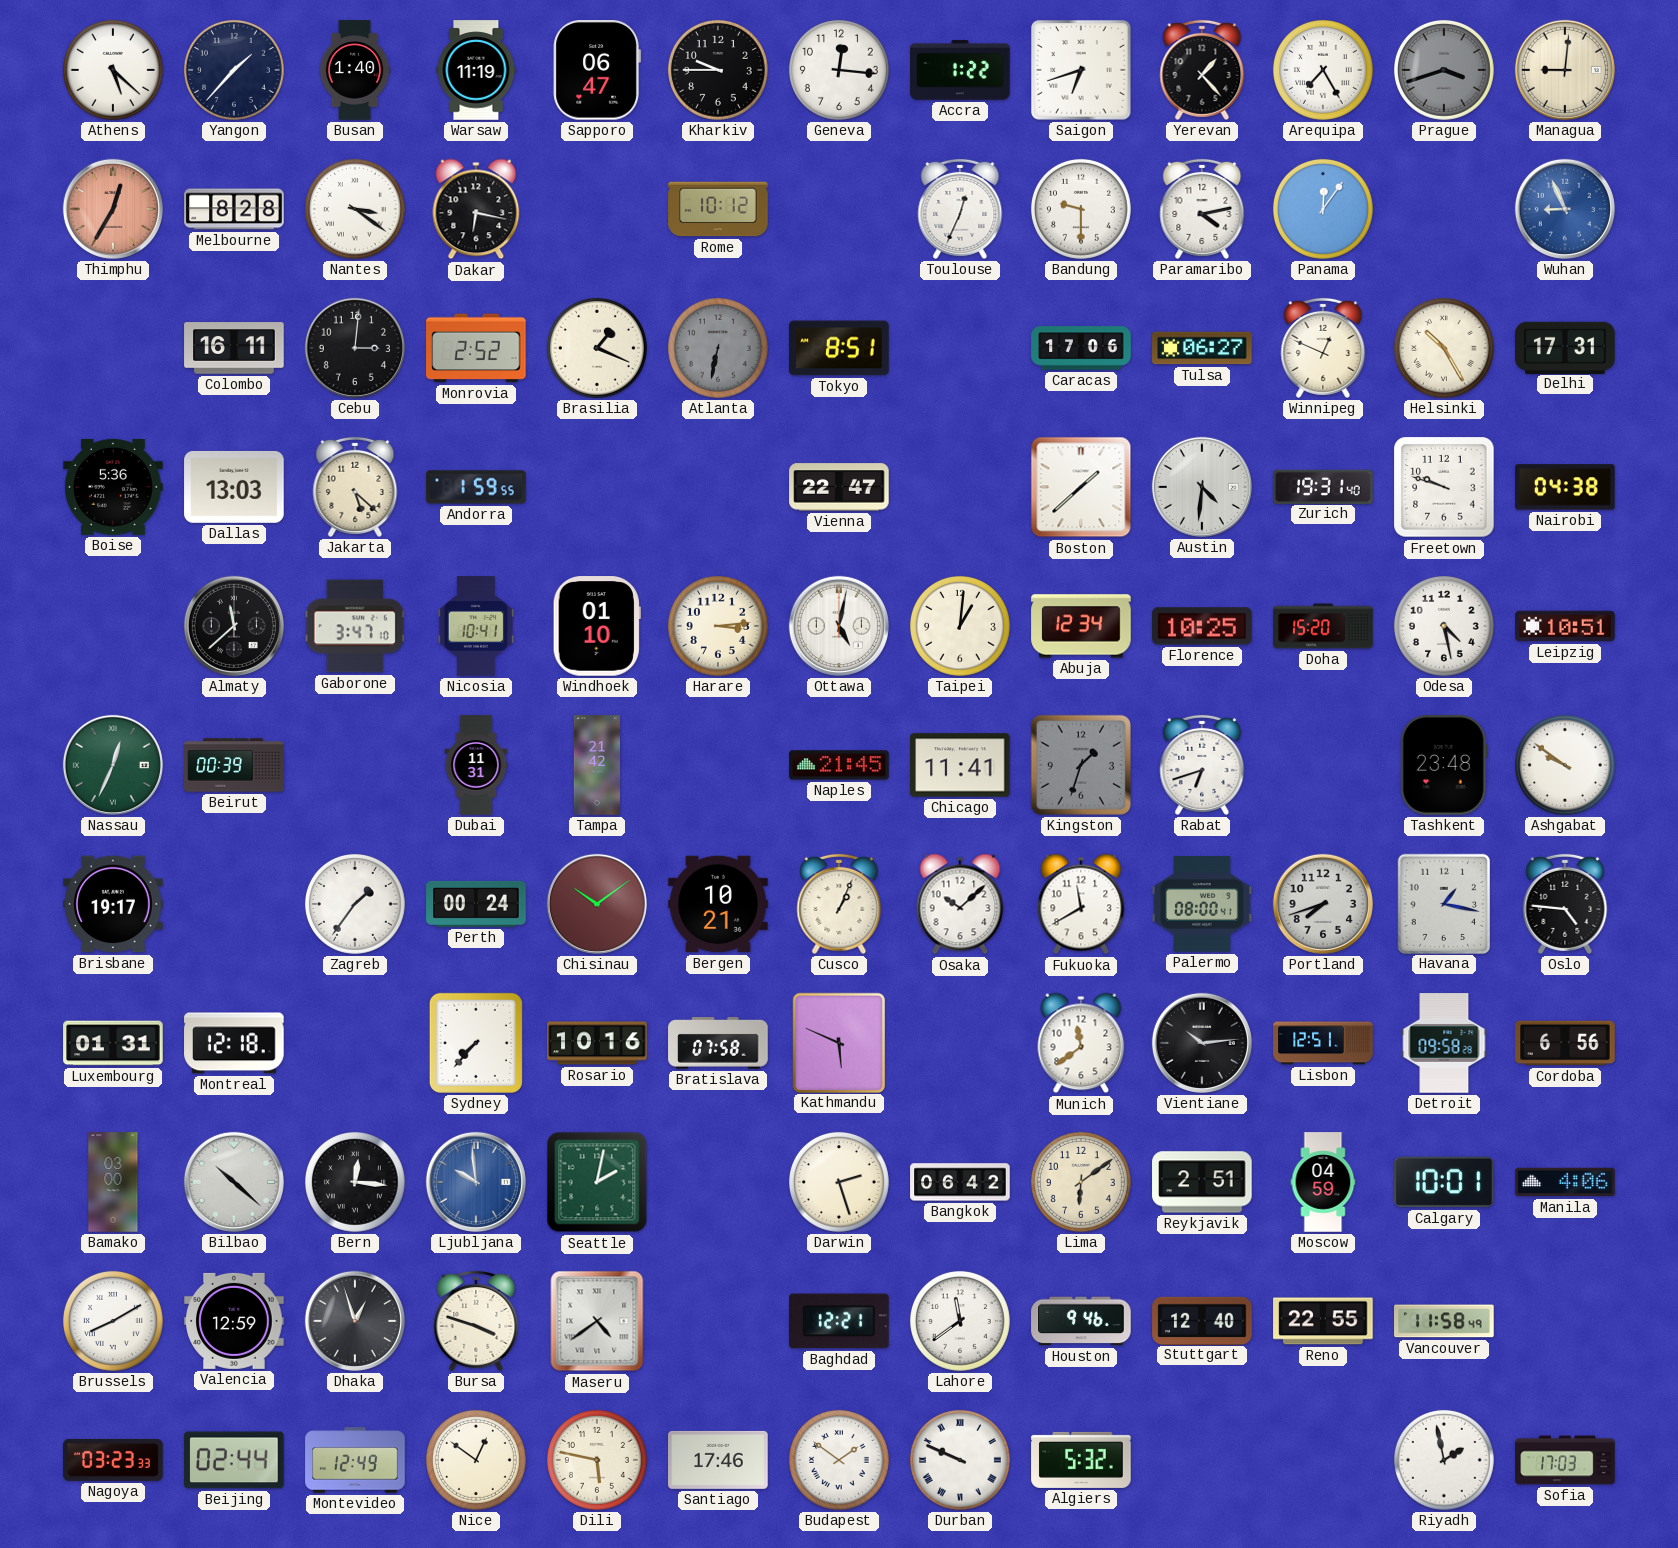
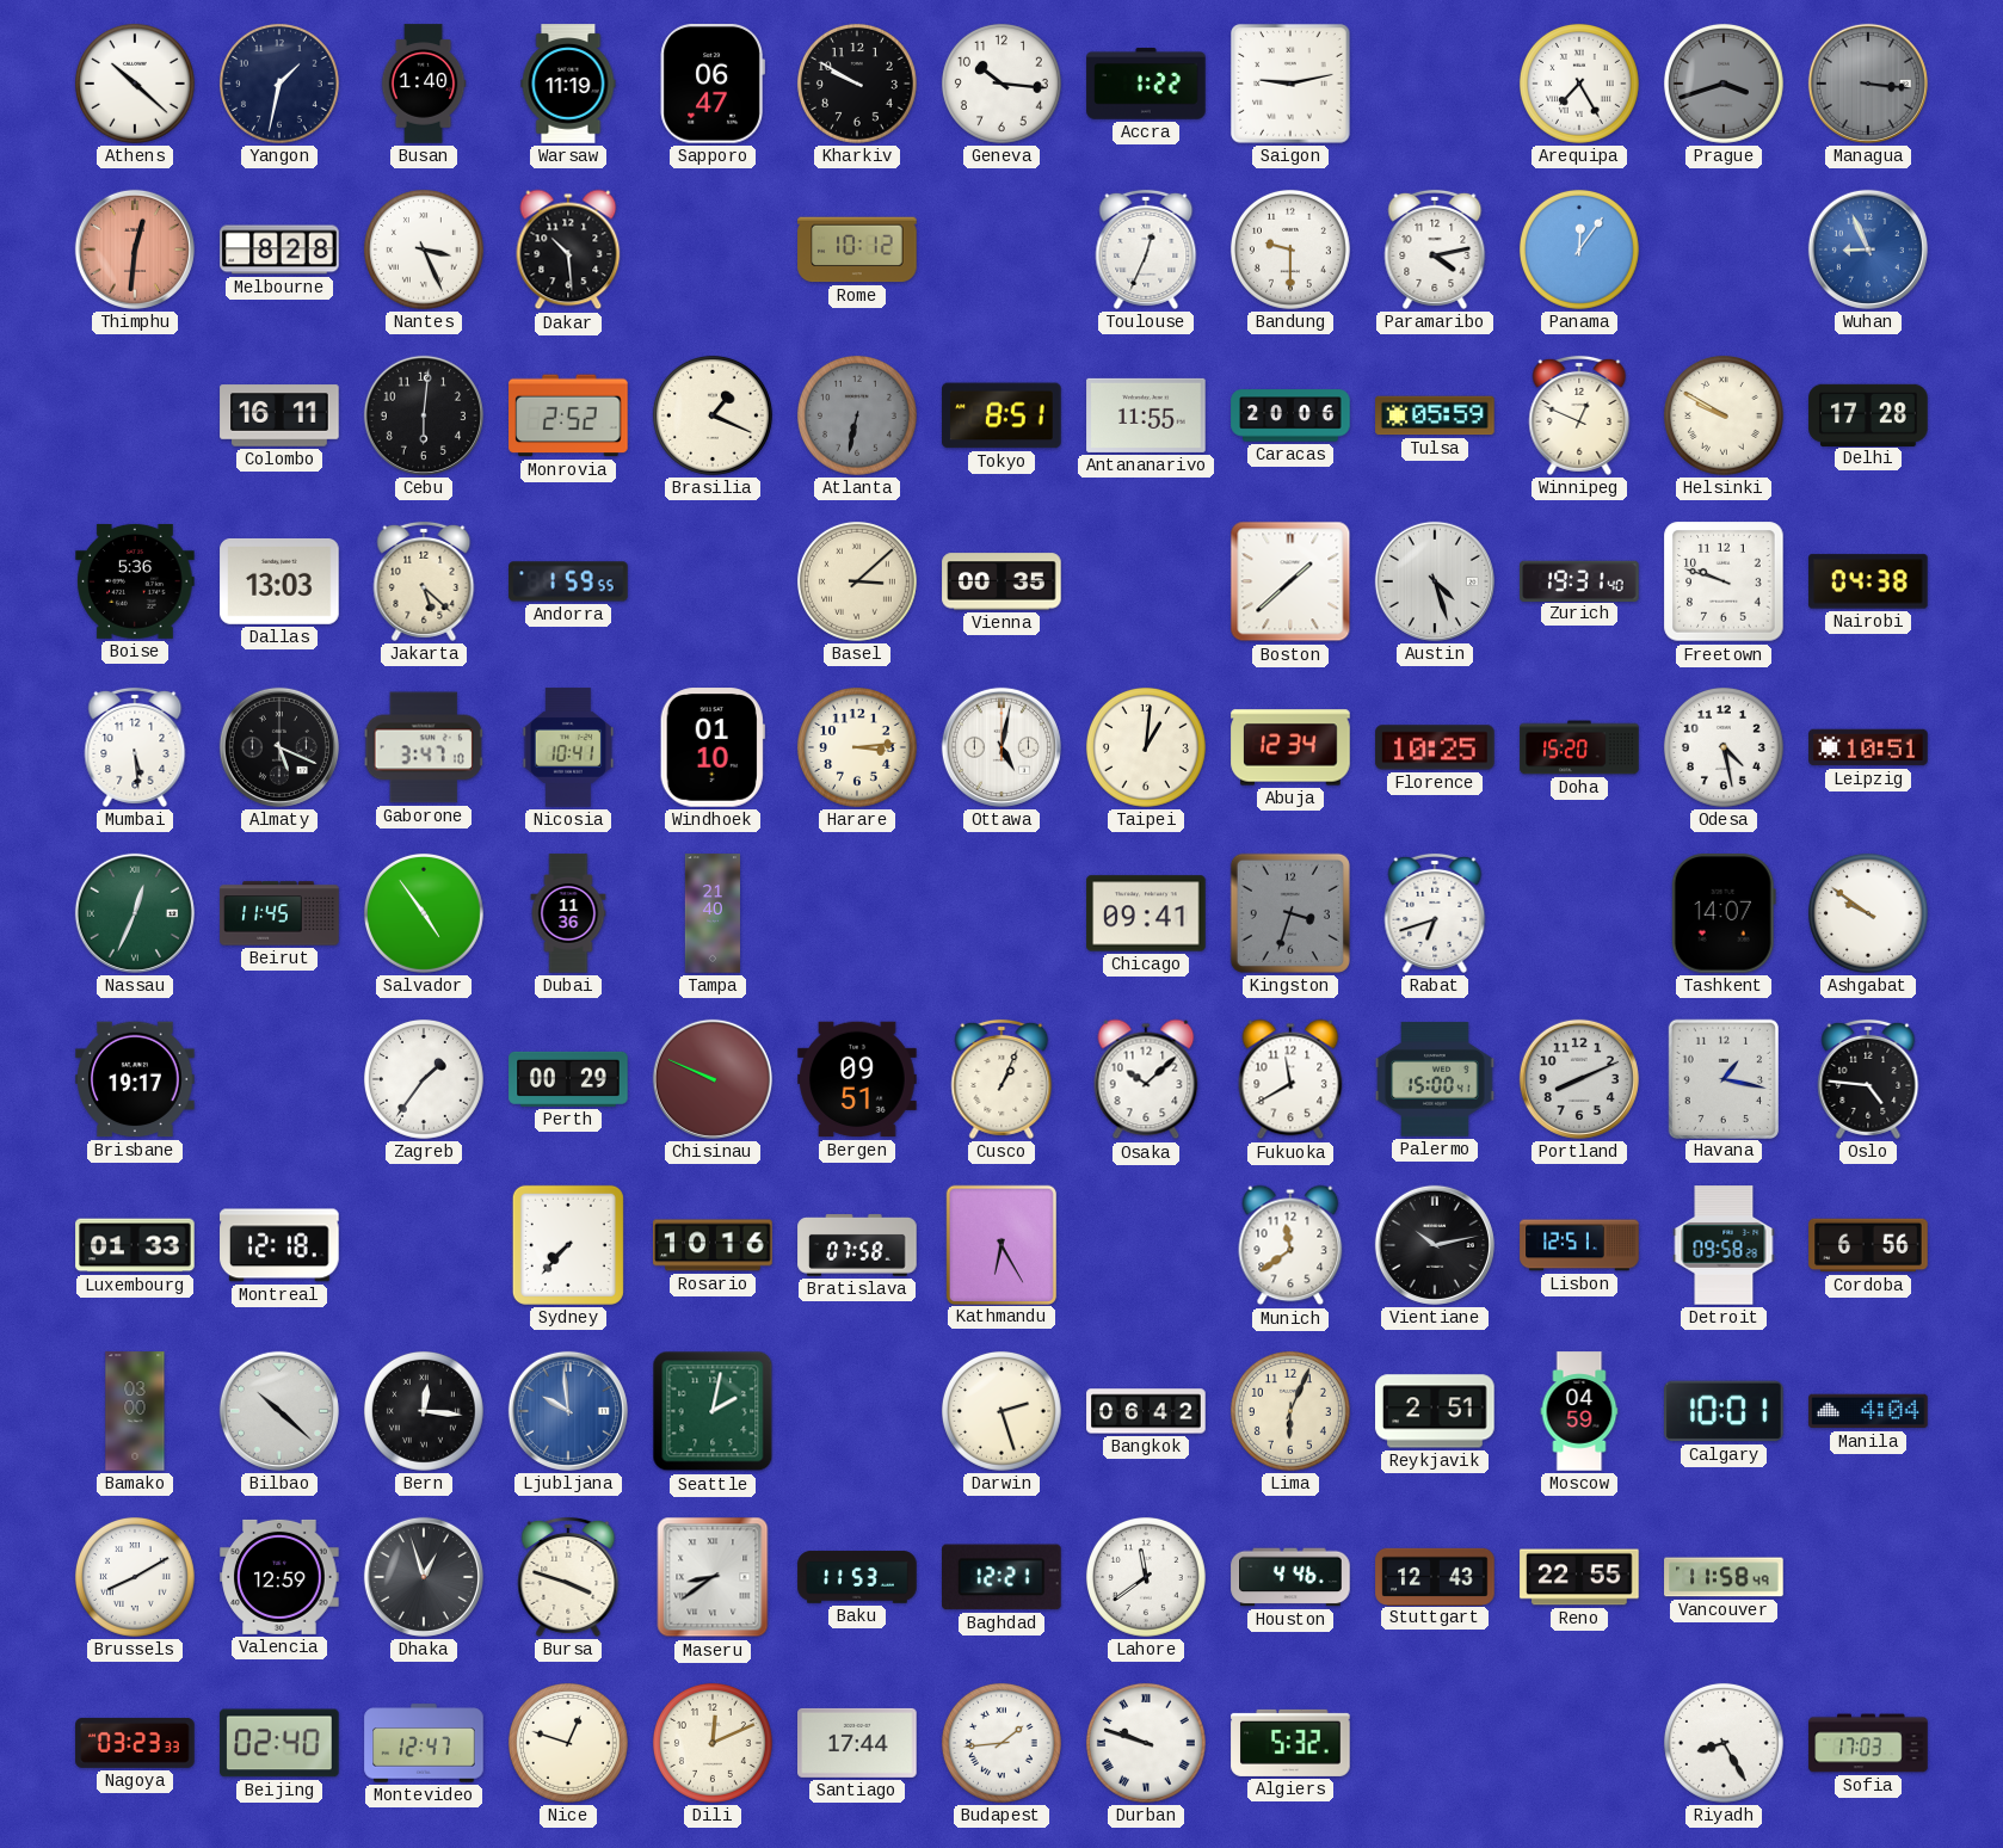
Athens: 5:22 -> 10:22
Yangon: 1:37 -> 1:32
Kharkiv: 9:45 -> 9:50
Geneva: 12:16 -> 10:16
Saigon: 6:42 -> 9:13
Yerevan: 1:23 -> none
Managua: 9:01 -> 3:16
Managua dial: cream -> grey
Thimphu: 12:35 -> 12:31
Nantes: 3:21 -> 3:26
Dakar: 6:17 -> 10:29
Cebu: 3:01 -> 6:01
Antananarivo: none -> 11:55
Caracas: 17:06 -> 20:06
Tulsa: 06:27 -> 05:59
Helsinki: 10:25 -> 9:50
Delhi: 17:31 -> 17:28
Basel: none -> 3:08
Vienna: 22:47 -> 00:35
Austin: 4:31 -> 4:27
Mumbai: none -> 5:29
Almaty: 11:38 -> 5:19
Beirut: 00:39 -> 11:45
Salvador: none -> 4:54
Dubai: 11:31 -> 11:36
Tampa: 21:42 -> 21:40
Naples: 21:45 -> none
Chicago: 11:41 -> 09:41
Kingston: 1:33 -> 3:33
Tashkent: 23:48 -> 14:07
Perth: 00:24 -> 00:29
Chisinau: 10:09 -> 9:49
Bergen: 10:21 -> 09:51
Palermo: 08:00 -> 15:00
Portland: 7:42 -> 8:11
Luxembourg: 01:31 -> 01:33
Kathmandu: 5:49 -> 6:25
Vientiane: 10:14 -> 10:13
Lima: 6:09 -> 6:04
Manila: 4:06 -> 4:04
Maseru: 4:39 -> 8:39
Baku: none -> 11:53
Houston: 9:46 -> 4:46
Stuttgart: 12:40 -> 12:43
Beijing: 02:44 -> 02:40
Montevideo: 12:49 -> 12:47
Nice: 12:51 -> 12:48
Dili: 5:47 -> 12:11
Santiago: 17:46 -> 17:44
Budapest: 1:51 -> 1:44
Durban: 9:49 -> 9:48
Riyadh: 1:58 -> 8:25
